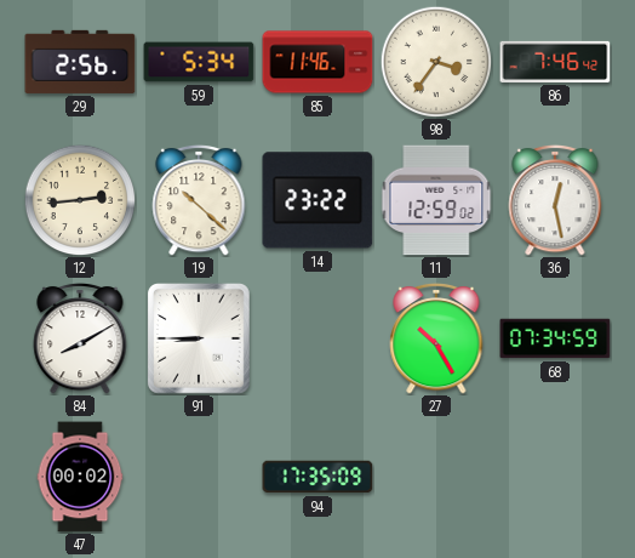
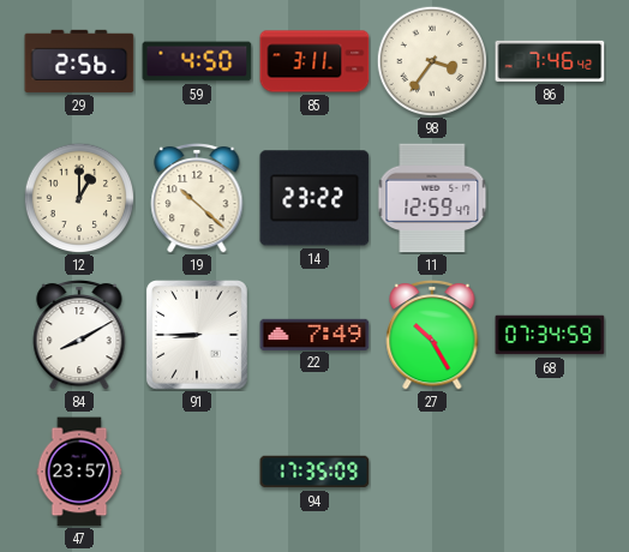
59: 5:34 -> 4:50
85: 11:46 -> 3:11
12: 2:44 -> 1:00
11: 12:59:02 -> 12:59:47
36: 12:28 -> none
22: none -> 7:49
47: 00:02 -> 23:57
